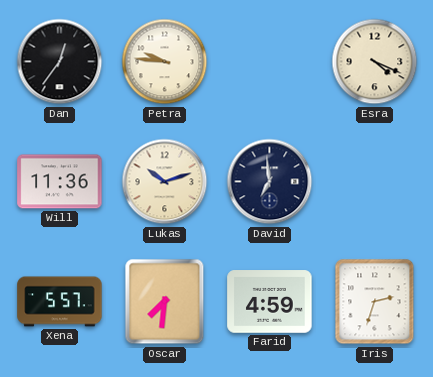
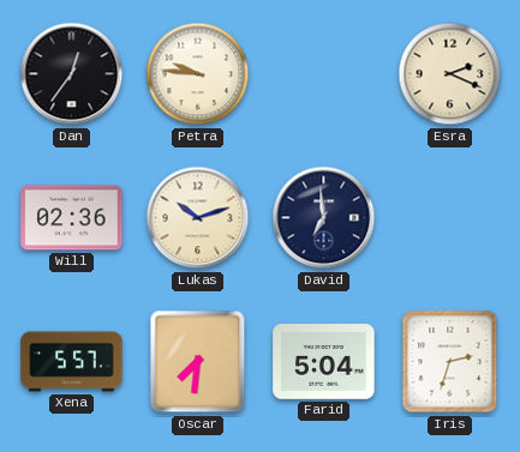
Esra: 4:19 -> 2:19
Will: 11:36 -> 02:36
Farid: 4:59 -> 5:04
